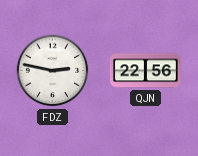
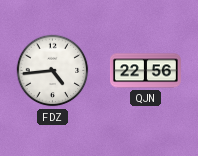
FDZ: 2:47 -> 4:44
